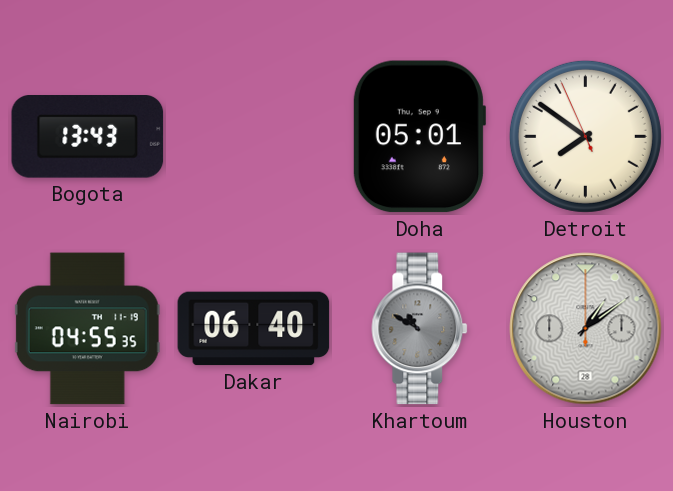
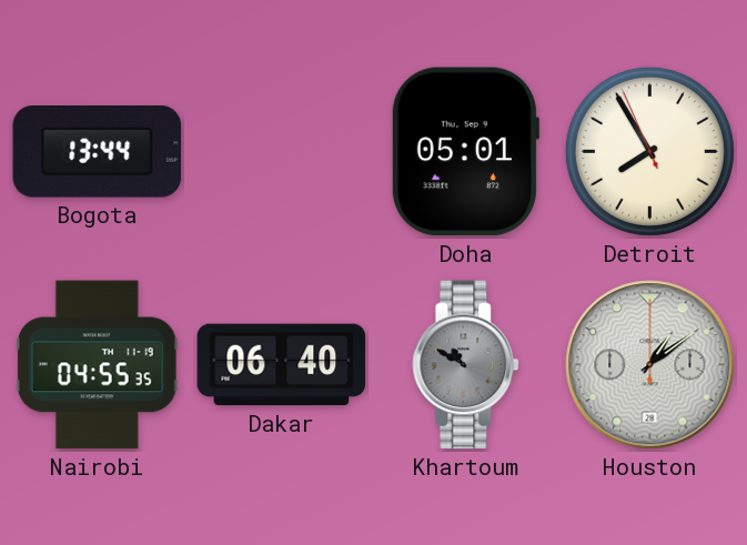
Bogota: 13:43 -> 13:44
Detroit: 7:50 -> 7:54
